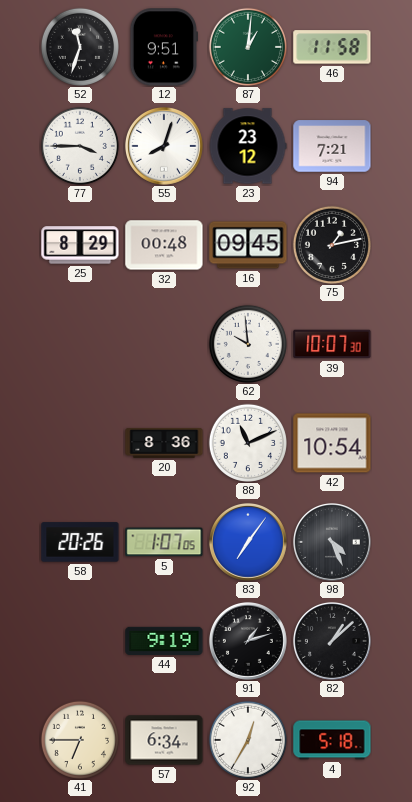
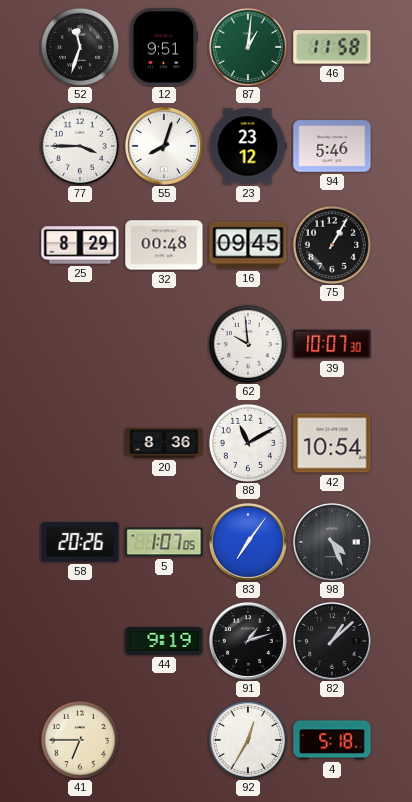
94: 7:21 -> 5:46
75: 1:13 -> 1:05
88: 11:11 -> 11:10
57: 6:34 -> none
